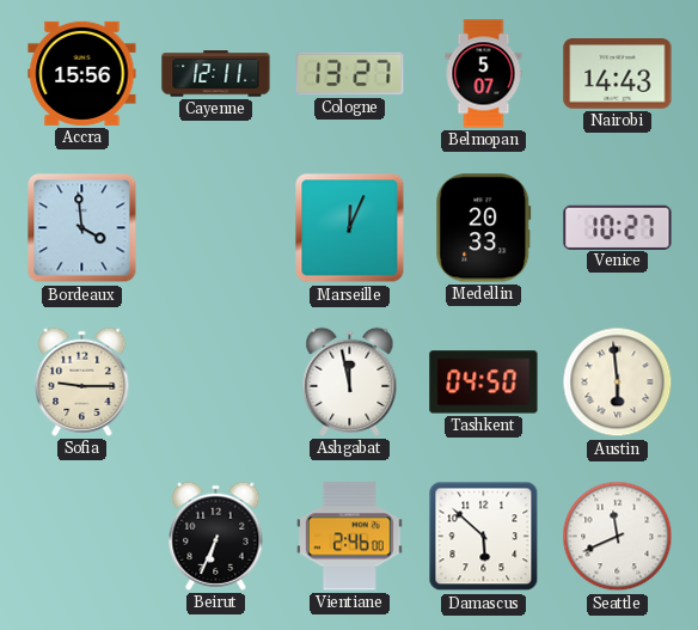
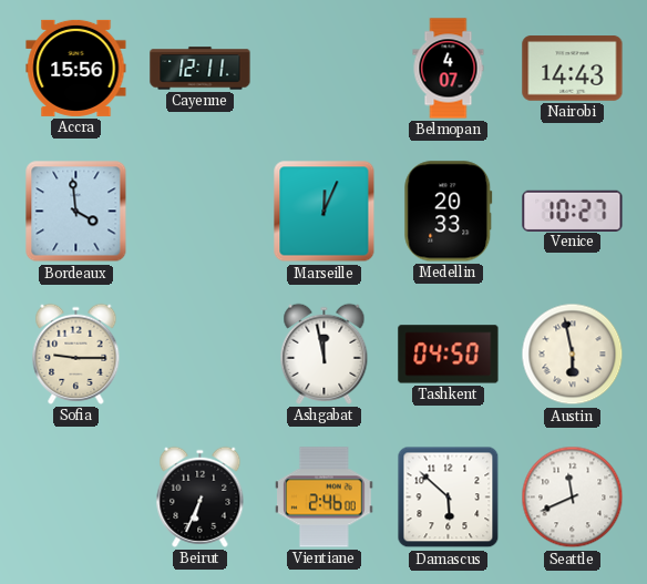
Cologne: 13:27 -> none
Belmopan: 5:07 -> 4:07
Austin: 5:59 -> 5:58
